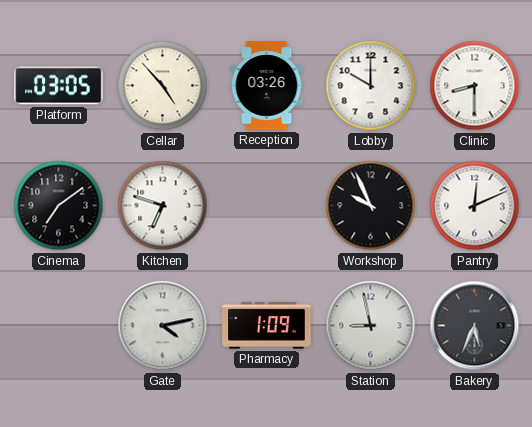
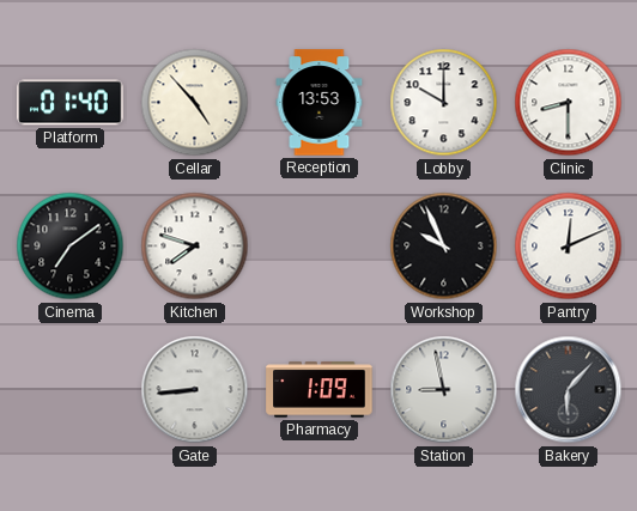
Platform: 03:05 -> 01:40
Reception: 03:26 -> 13:53
Kitchen: 6:48 -> 7:48
Gate: 4:13 -> 8:44
Bakery: 5:34 -> 6:07
